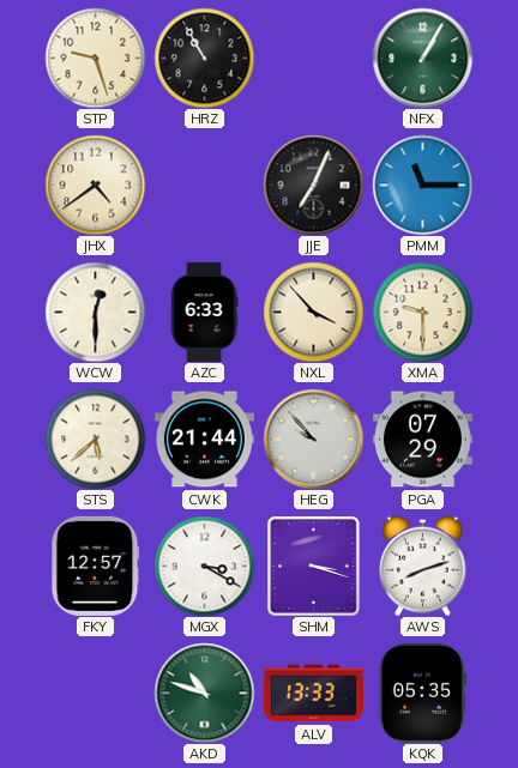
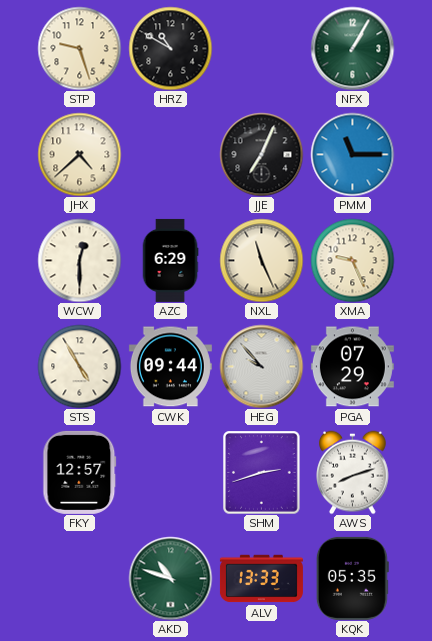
HRZ: 10:55 -> 10:50
JHX: 4:39 -> 4:38
AZC: 6:33 -> 6:29
NXL: 3:53 -> 11:26
XMA: 9:30 -> 9:26
STS: 5:38 -> 4:55
CWK: 21:44 -> 09:44
MGX: 3:20 -> none
SHM: 3:18 -> 2:42
